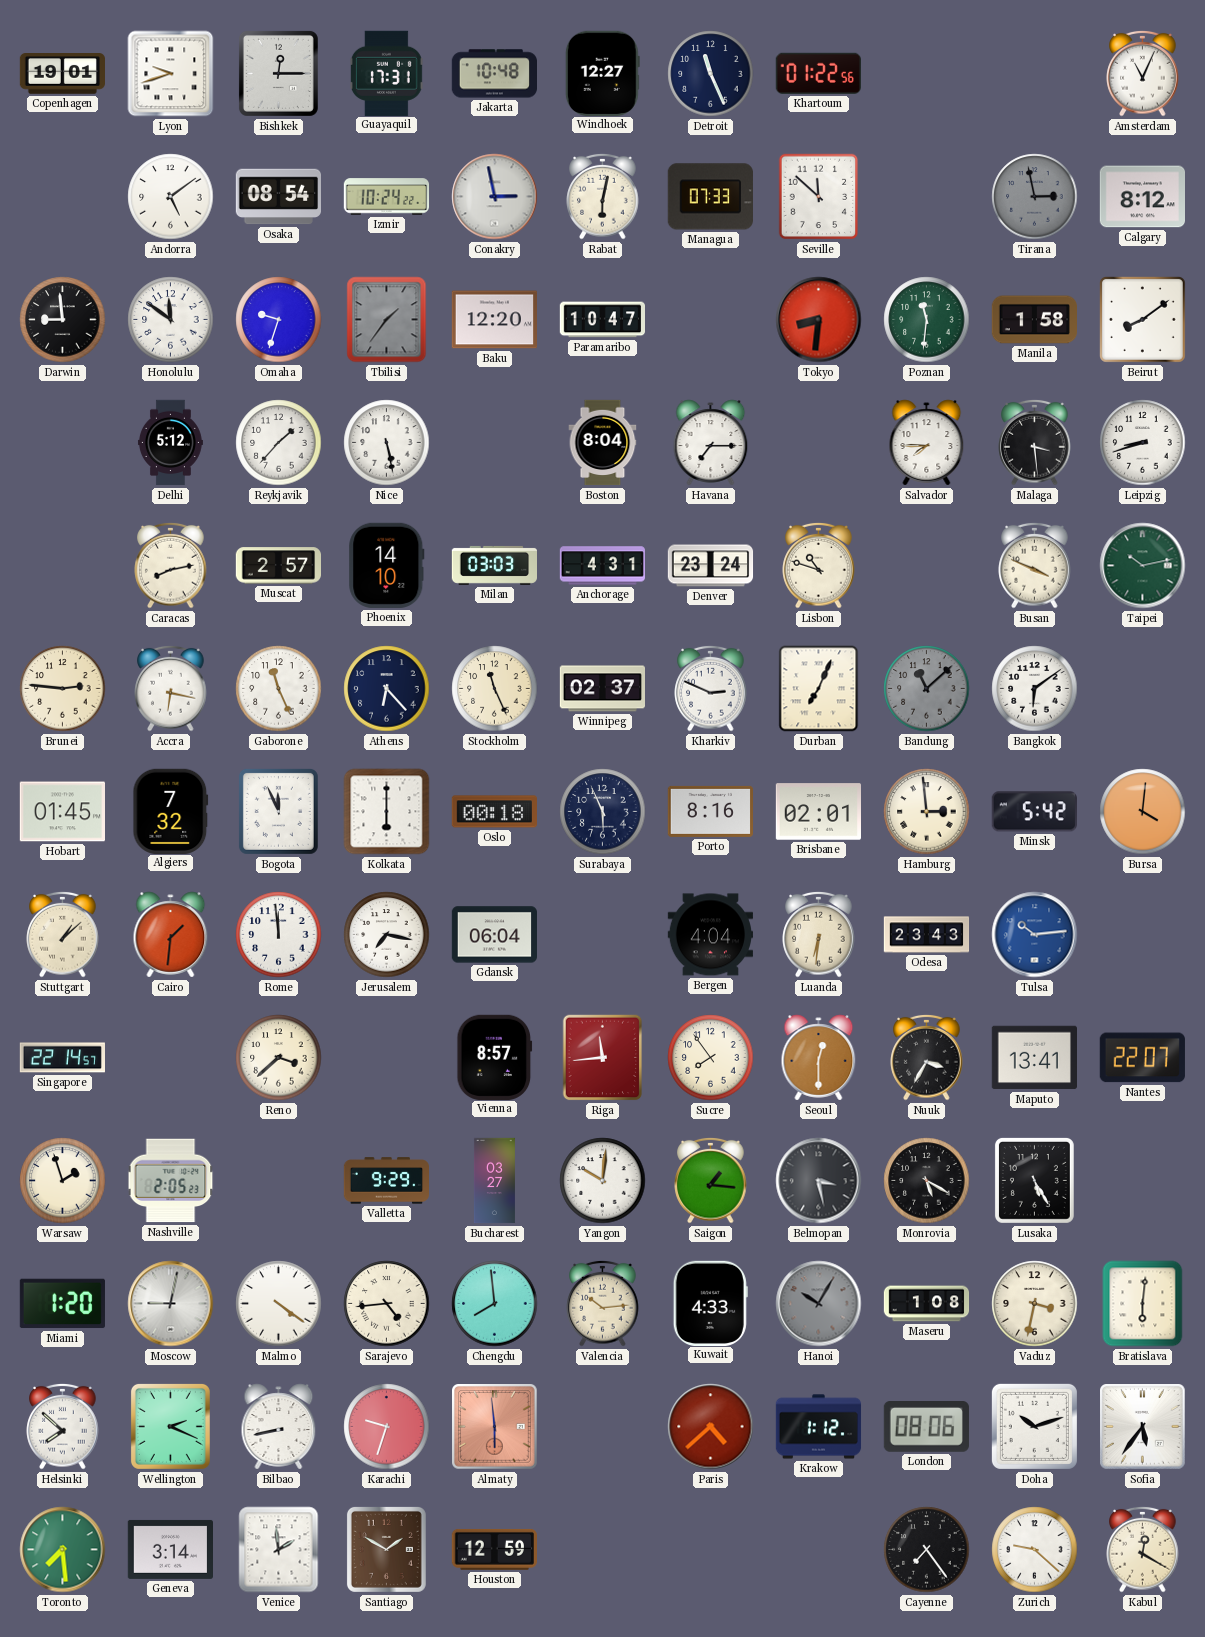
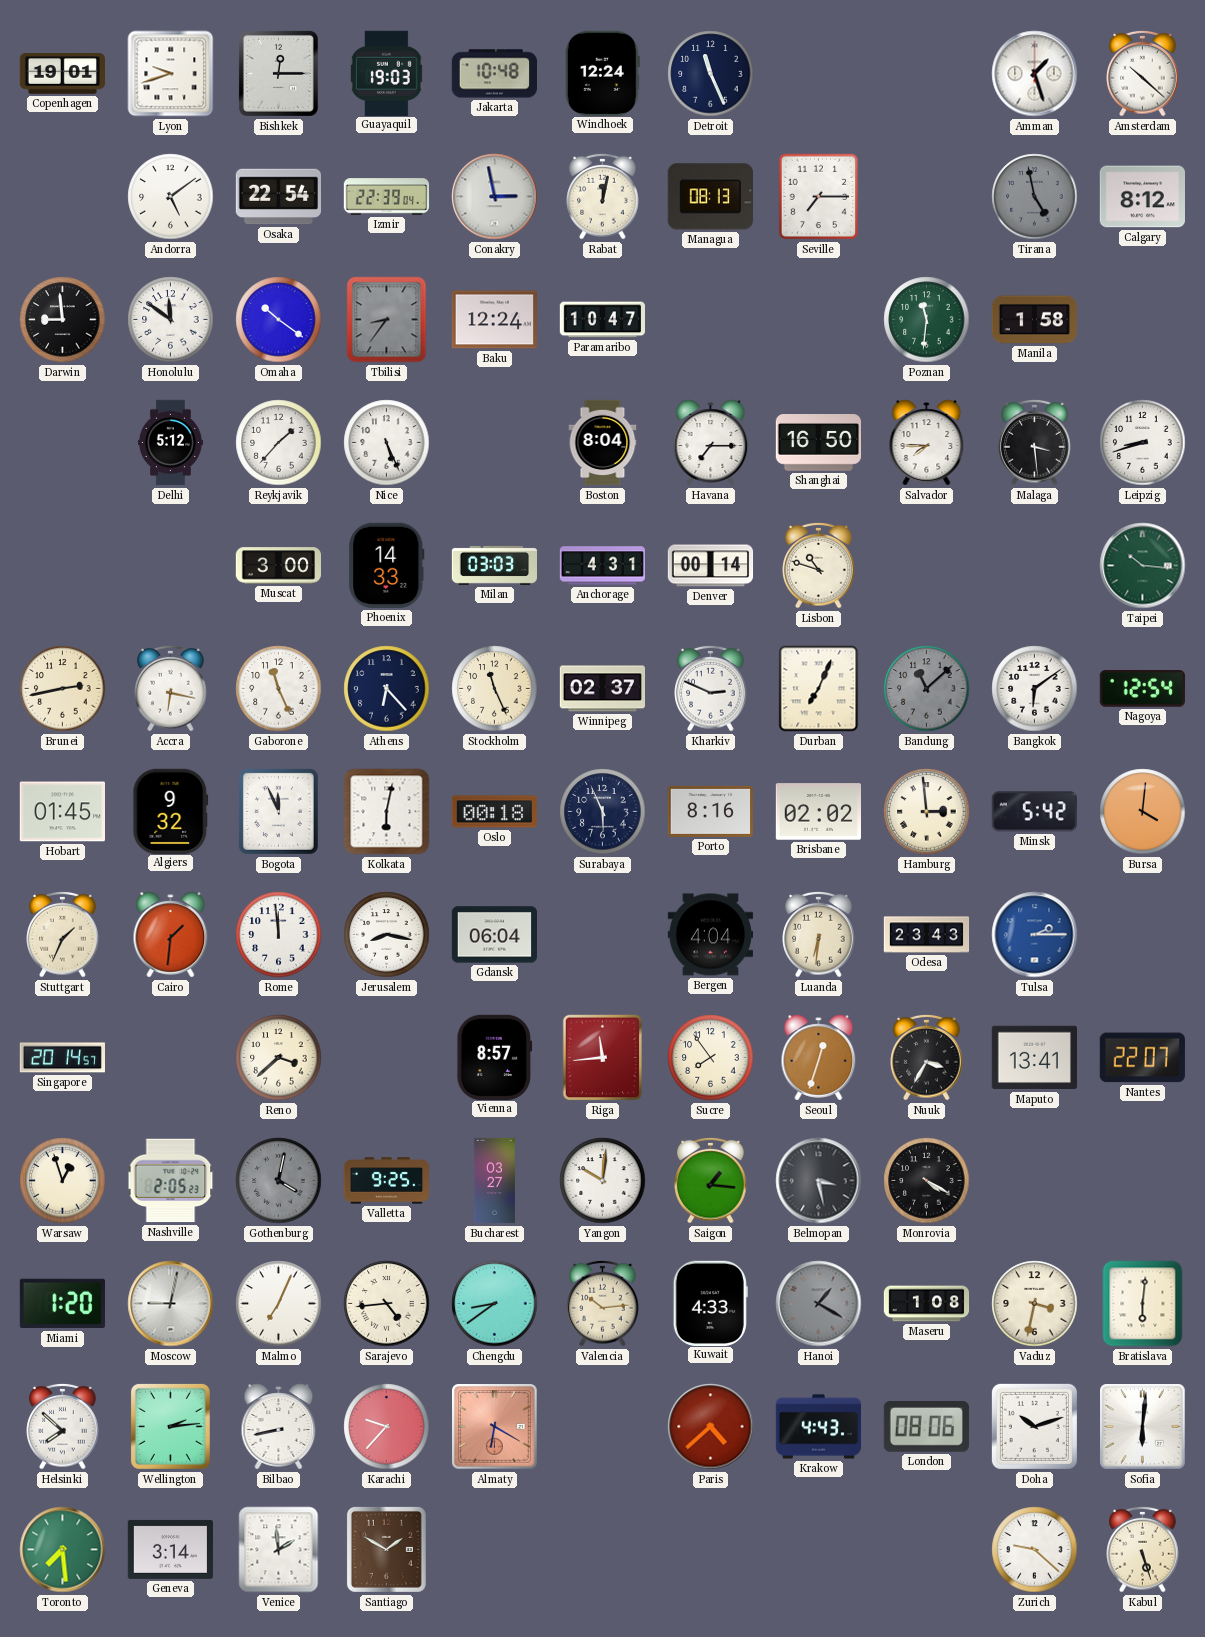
Guayaquil: 17:31 -> 19:03
Windhoek: 12:27 -> 12:24
Khartoum: 01:22 -> none
Amman: none -> 1:27
Amsterdam: 11:04 -> 10:22
Osaka: 08:54 -> 22:54
Izmir: 10:24 -> 22:39
Rabat: 6:02 -> 12:02
Managua: 07:33 -> 08:13
Seville: 11:52 -> 7:15
Tirana: 2:58 -> 4:58
Omaha: 9:33 -> 10:21
Tbilisi: 1:36 -> 8:36
Baku: 12:20 -> 12:24
Tokyo: 8:31 -> none
Beirut: 8:09 -> none
Nice: 5:28 -> 5:26
Shanghai: none -> 16:50
Caracas: 8:13 -> none
Muscat: 2:57 -> 3:00
Phoenix: 14:10 -> 14:33
Denver: 23:24 -> 00:14
Busan: 3:49 -> none
Taipei: 10:13 -> 10:16
Brunei: 2:46 -> 2:43
Nagoya: none -> 12:54
Algiers: 7:32 -> 9:32
Kolkata: 6:00 -> 6:02
Brisbane: 02:01 -> 02:02
Stuttgart: 1:08 -> 1:34
Jerusalem: 7:17 -> 8:17
Tulsa: 10:14 -> 2:15
Singapore: 22:14 -> 20:14
Seoul: 12:30 -> 12:33
Warsaw: 1:57 -> 12:57
Gothenburg: none -> 4:02
Valletta: 9:29 -> 9:25
Monrovia: 5:20 -> 4:20
Lusaka: 5:25 -> none
Malmo: 4:21 -> 7:04
Chengdu: 7:59 -> 8:39
Hanoi: 10:05 -> 1:20
Wellington: 2:19 -> 2:14
Karachi: 9:33 -> 9:37
Almaty: 5:59 -> 6:20
Krakow: 1:12 -> 4:43
Sofia: 5:36 -> 6:01
Houston: 12:59 -> none
Cayenne: 7:24 -> none
Kabul: 12:20 -> 5:27
